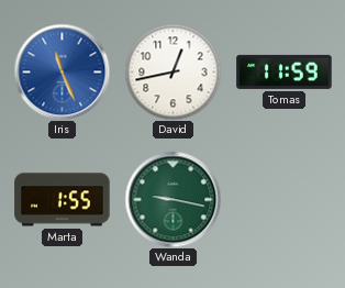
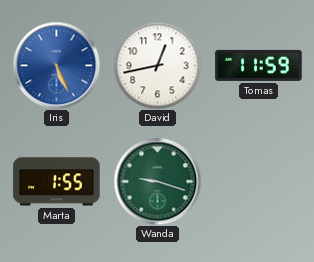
Iris: 11:26 -> 5:26
Wanda: 9:17 -> 9:18
